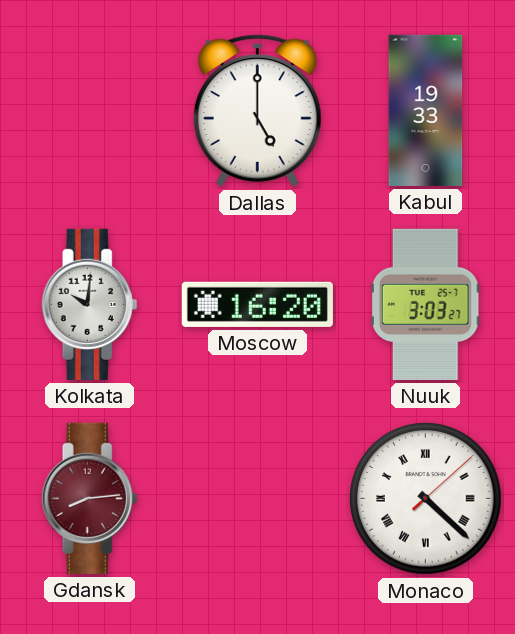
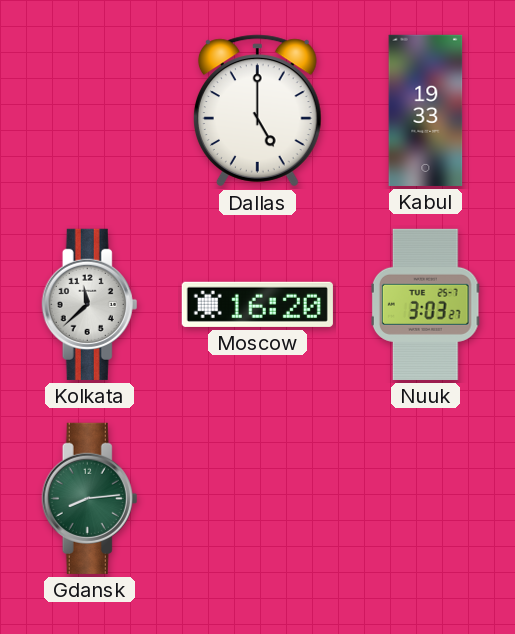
Kolkata: 10:01 -> 11:38
Gdansk dial: burgundy -> green
Monaco: 4:22 -> none
